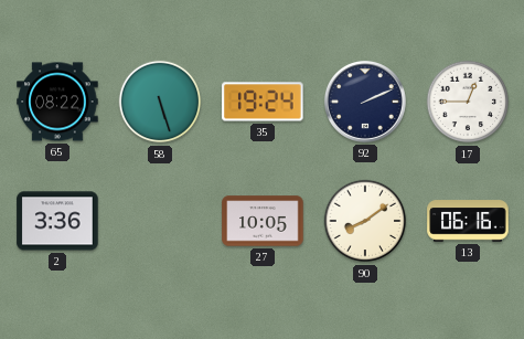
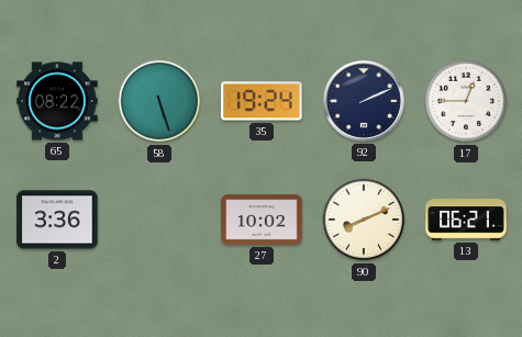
27: 10:05 -> 10:02
90: 8:09 -> 8:11
13: 06:16 -> 06:21
